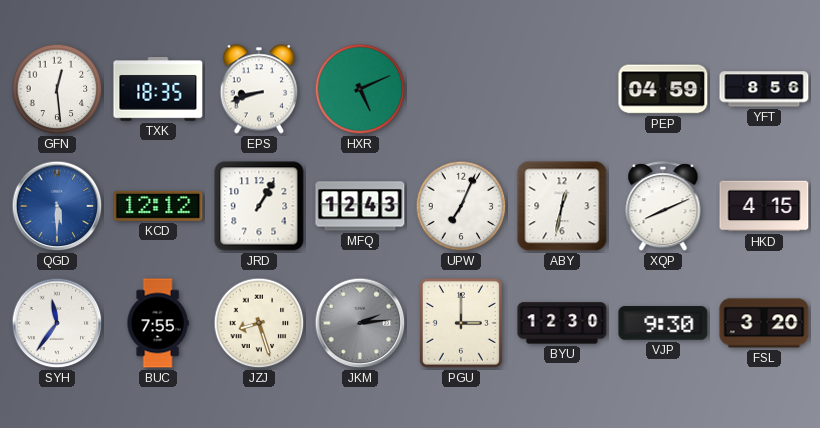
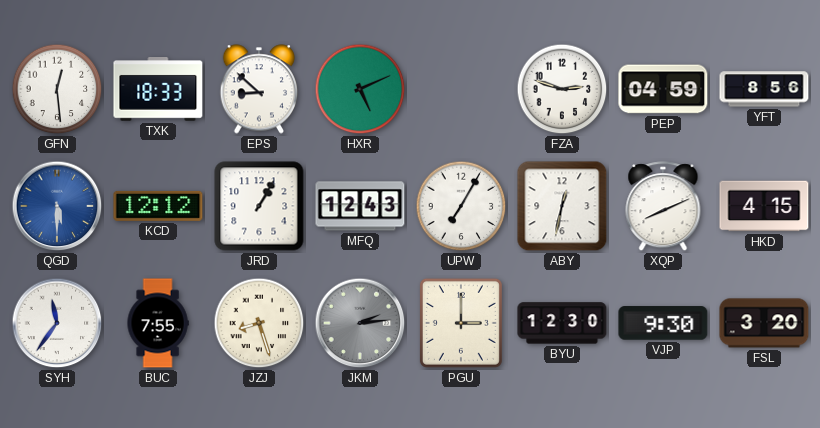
TXK: 18:35 -> 18:33
EPS: 8:42 -> 8:52
FZA: none -> 2:48
UPW: 7:04 -> 7:05
